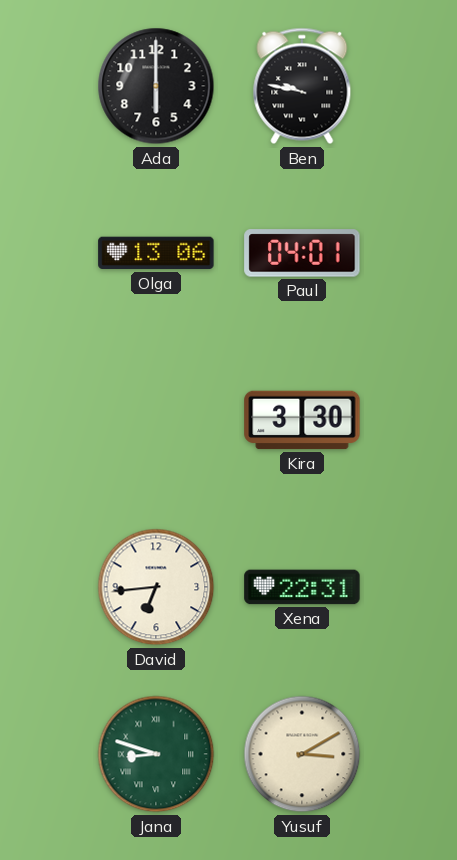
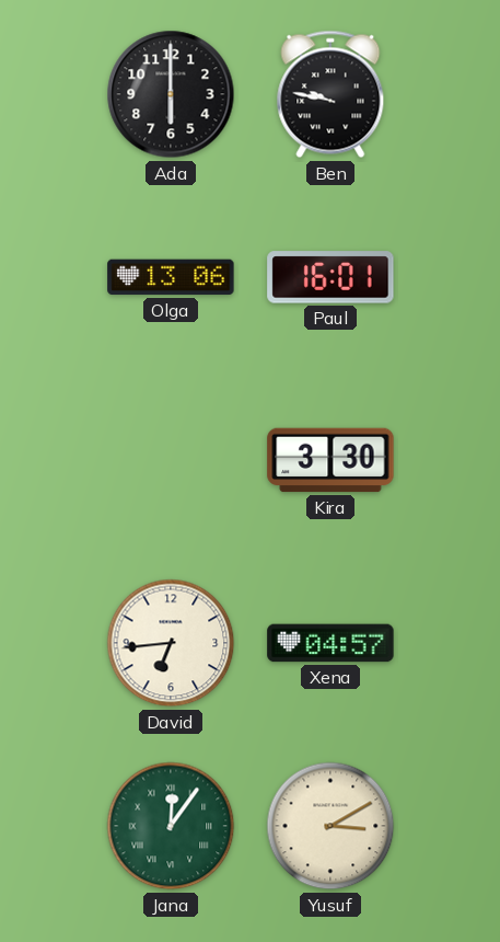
Paul: 04:01 -> 16:01
Xena: 22:31 -> 04:57
Jana: 8:48 -> 12:06
